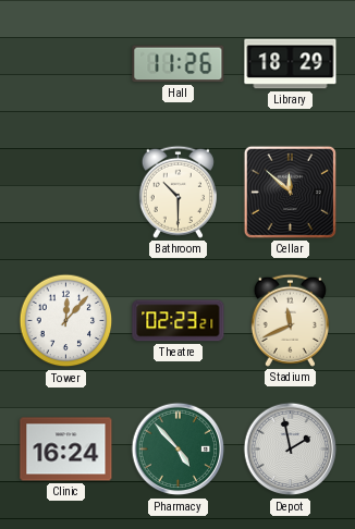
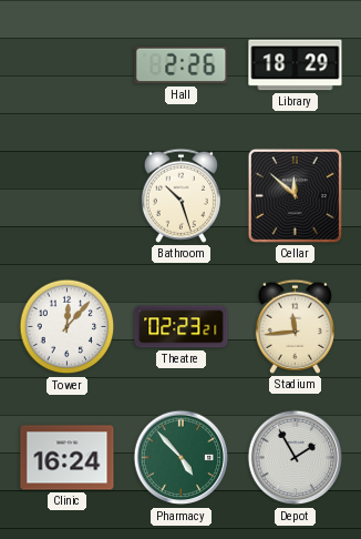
Hall: 11:26 -> 2:26
Bathroom: 10:30 -> 10:27
Stadium: 11:41 -> 11:44
Depot: 1:58 -> 1:55
